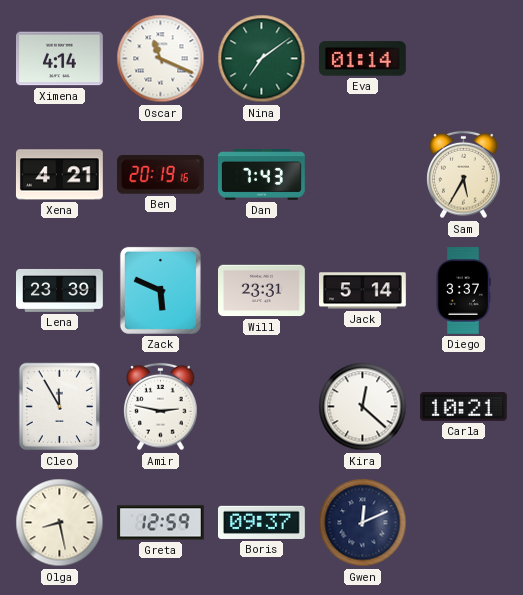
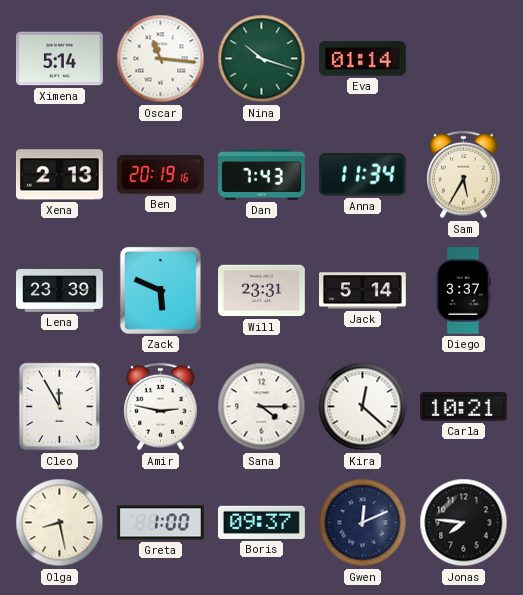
Ximena: 4:14 -> 5:14
Oscar: 11:19 -> 11:16
Nina: 7:09 -> 10:18
Xena: 4:21 -> 2:13
Anna: none -> 11:34
Sana: none -> 4:15
Greta: 12:59 -> 1:00
Jonas: none -> 7:46
